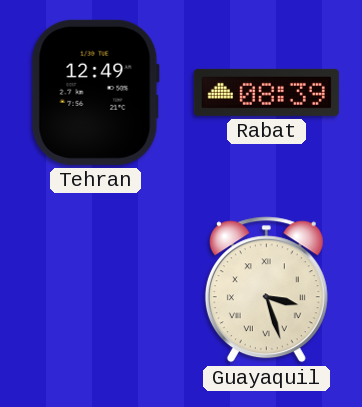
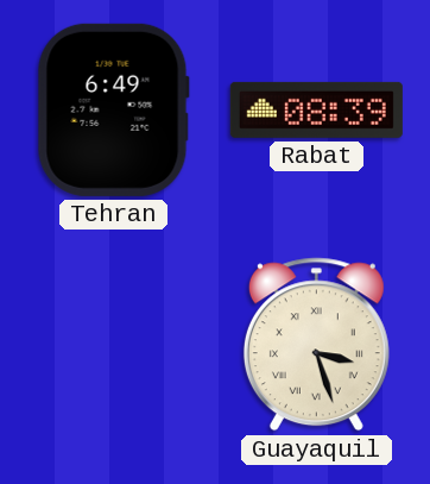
Tehran: 12:49 -> 6:49
